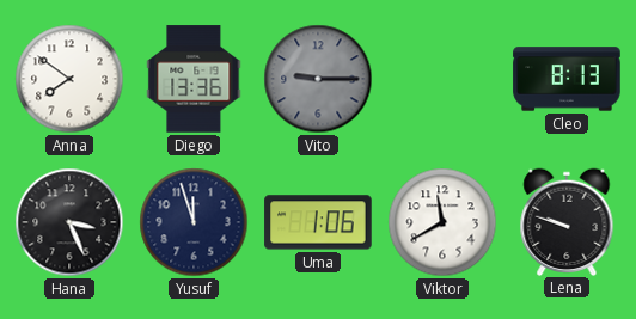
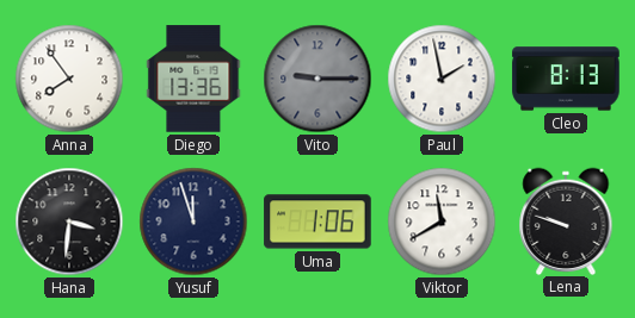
Anna: 7:51 -> 7:54
Paul: none -> 1:58
Hana: 3:26 -> 3:31
